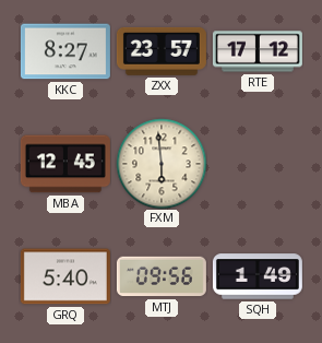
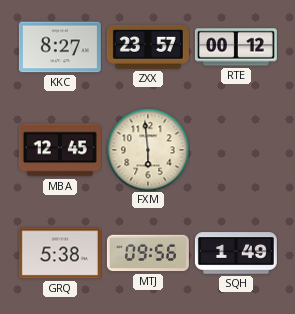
RTE: 17:12 -> 00:12
GRQ: 5:40 -> 5:38
